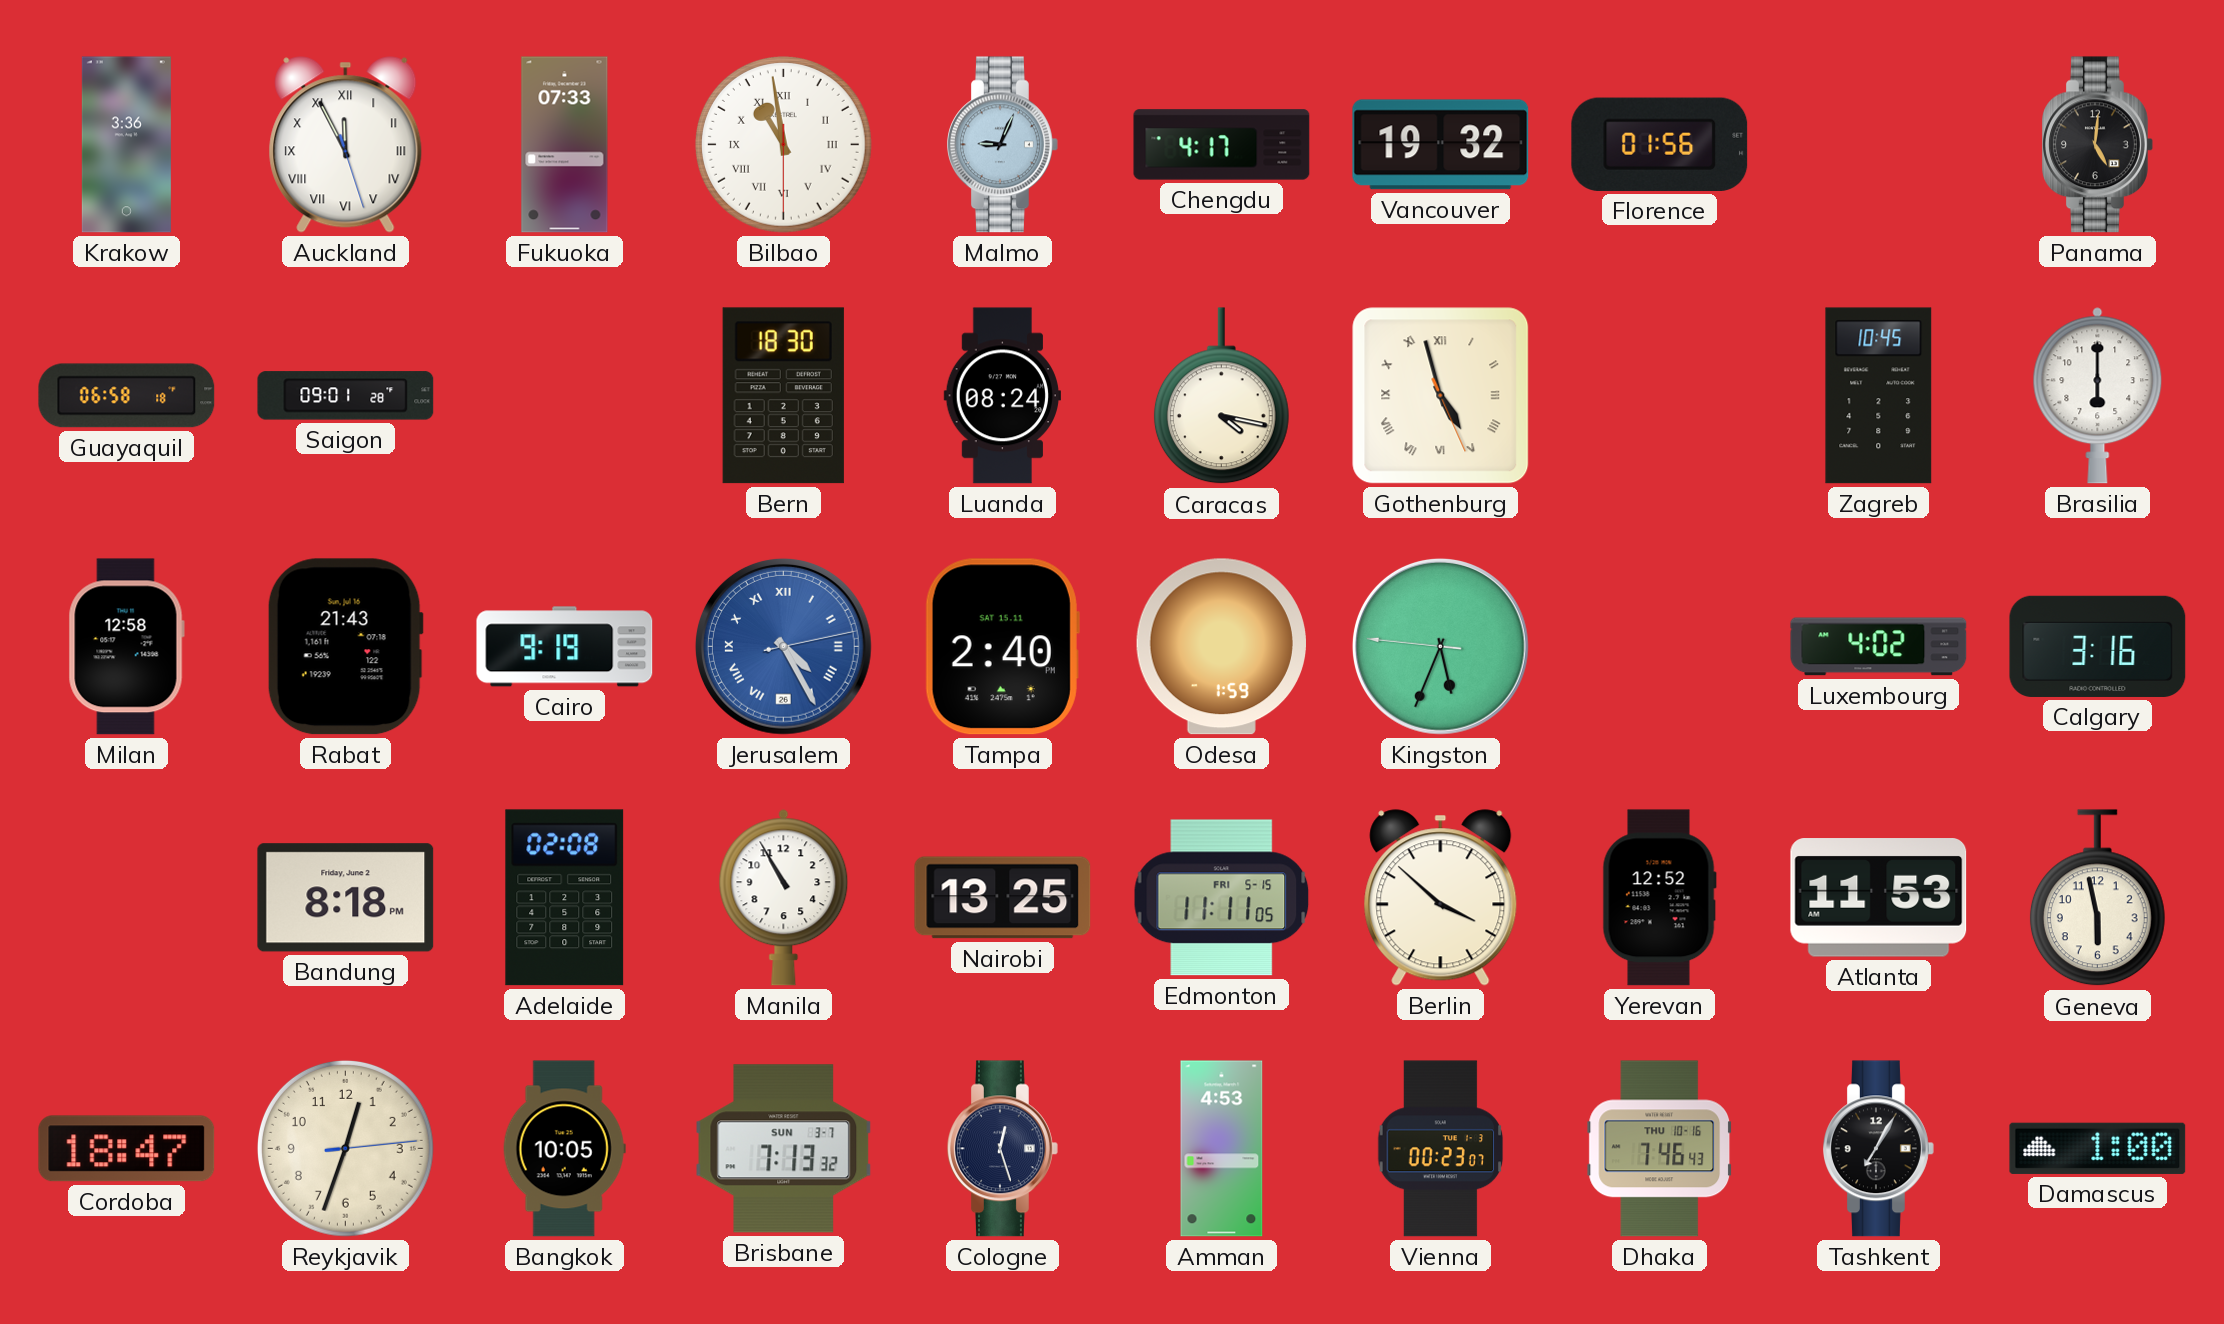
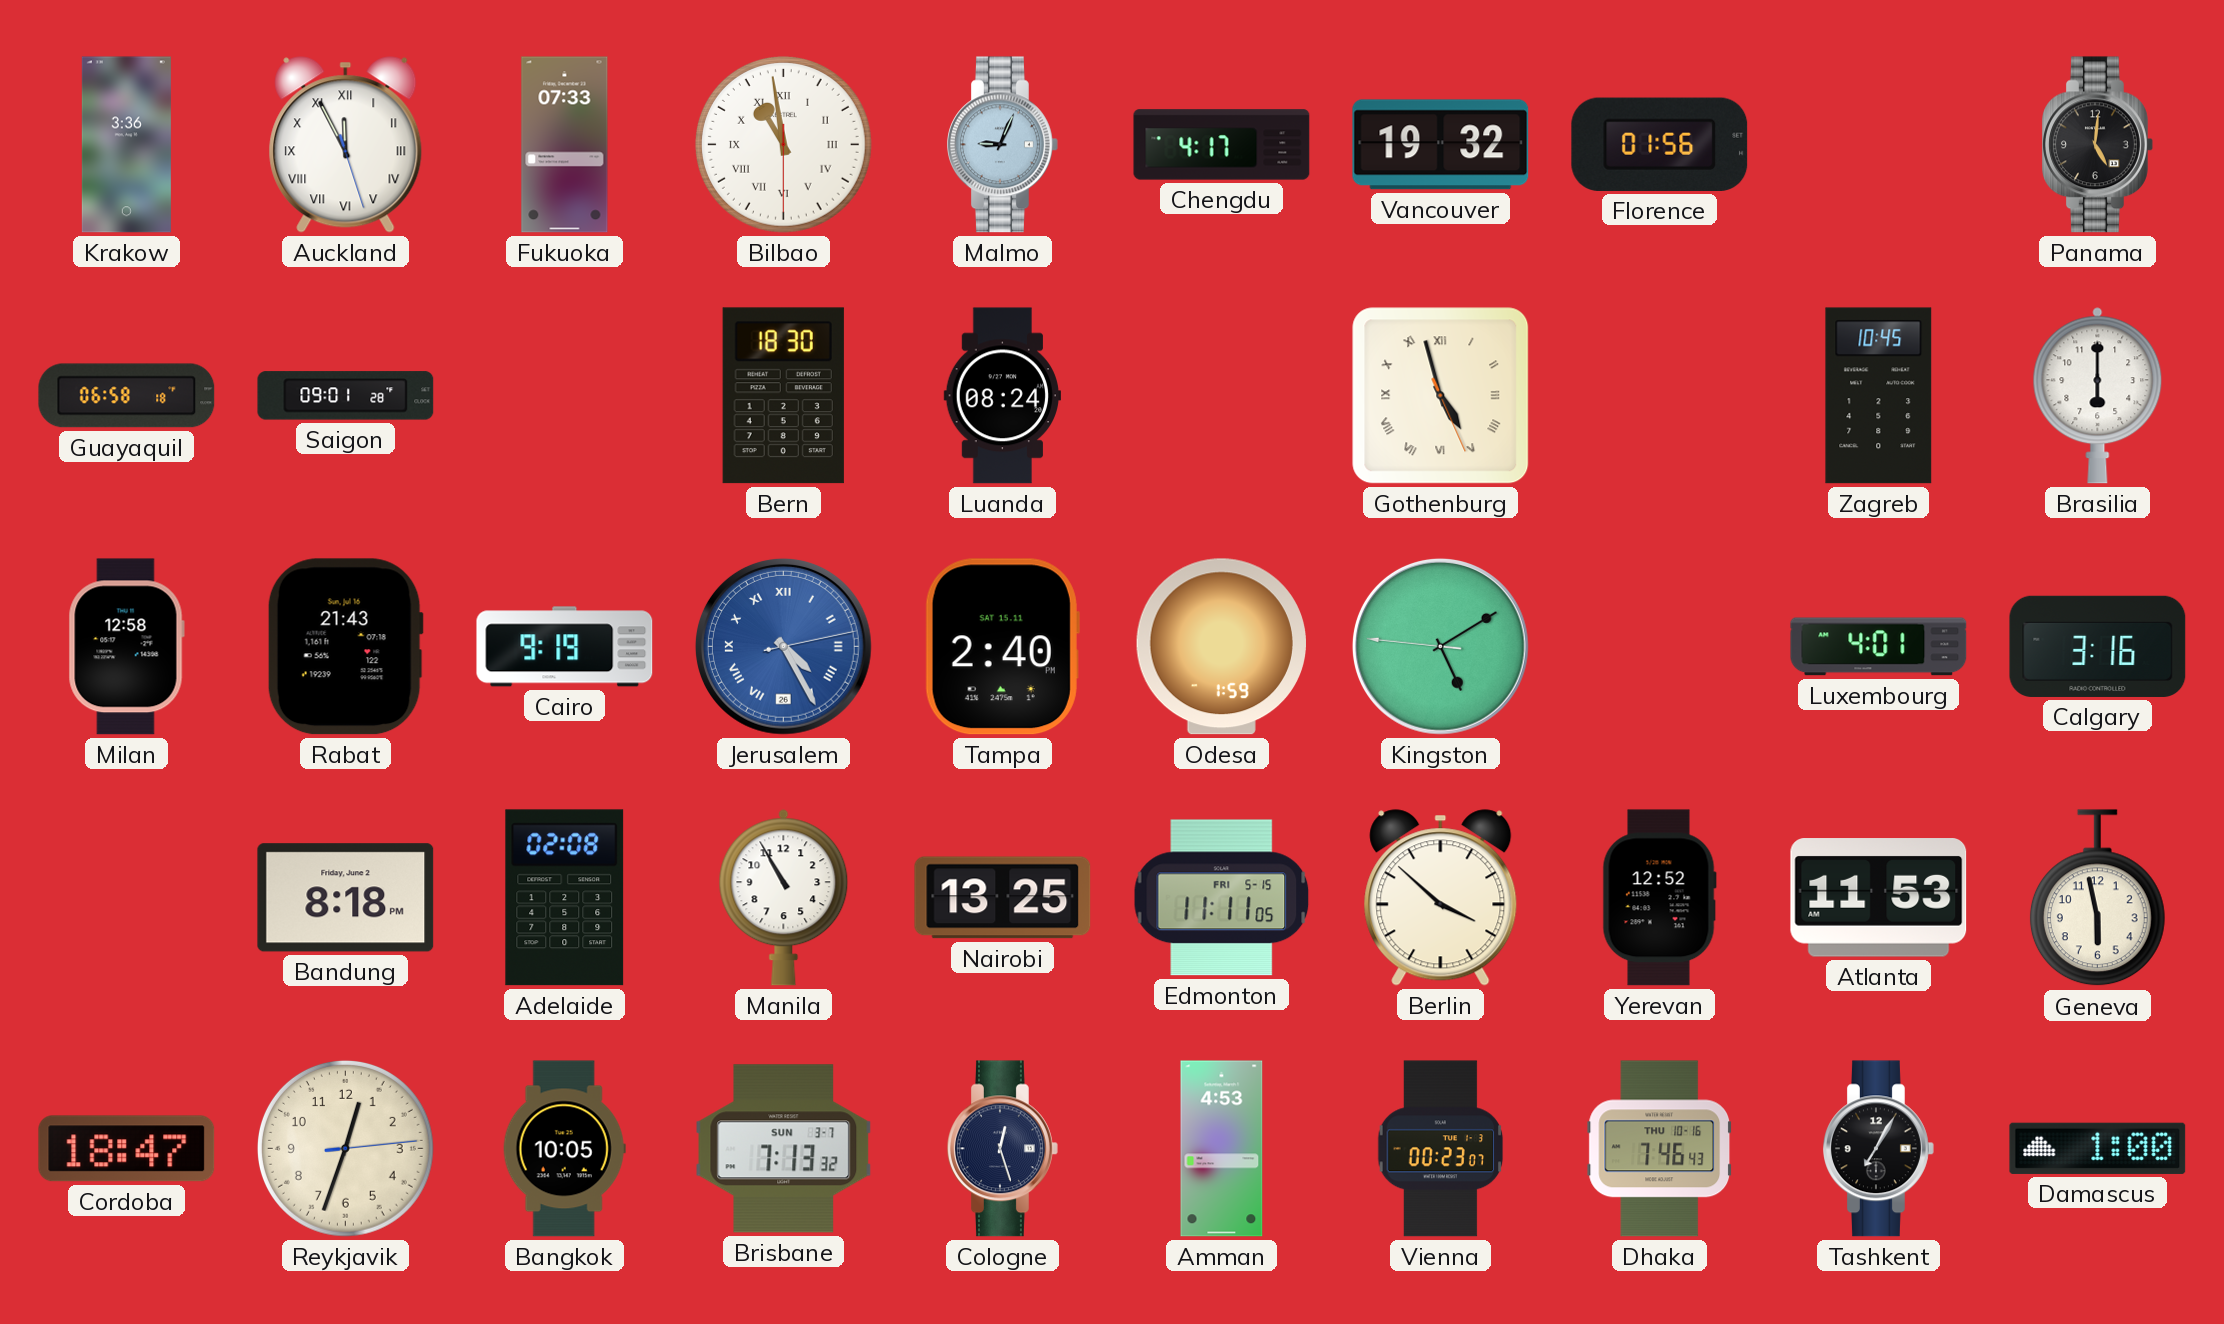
Caracas: 4:17 -> none
Kingston: 5:33 -> 5:09
Luxembourg: 4:02 -> 4:01
